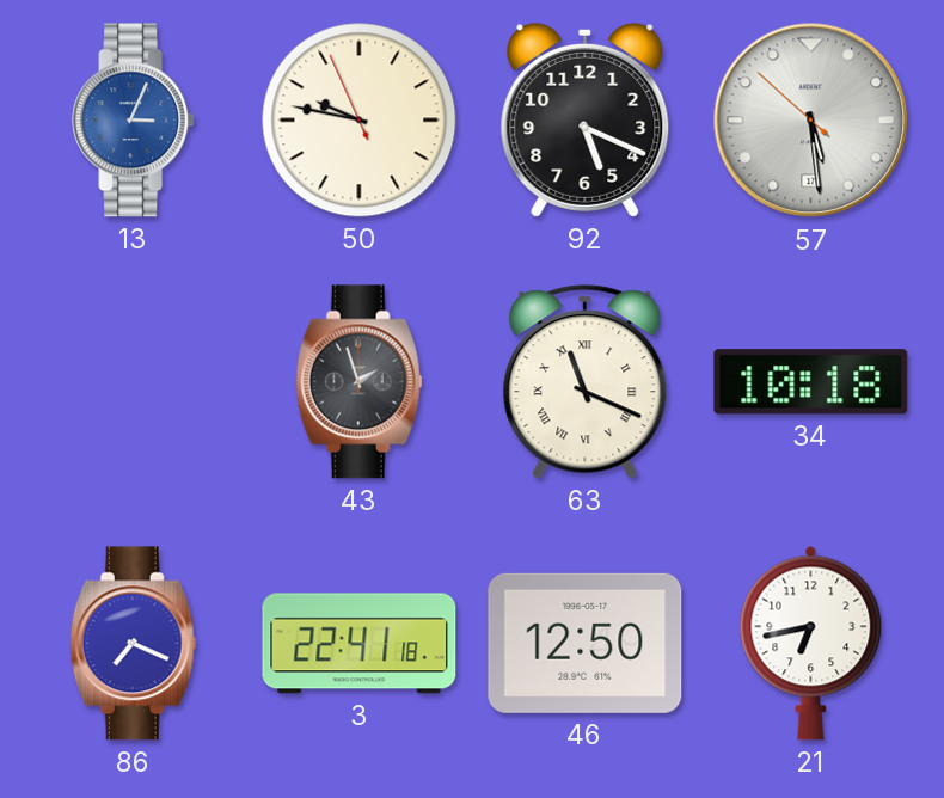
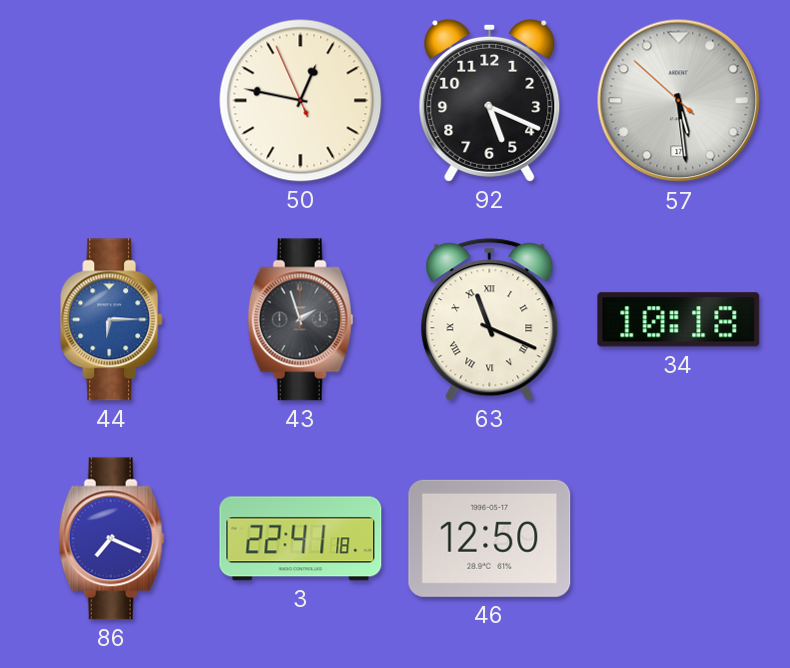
13: 3:04 -> none
50: 9:46 -> 12:46
44: none -> 6:15
21: 6:43 -> none
